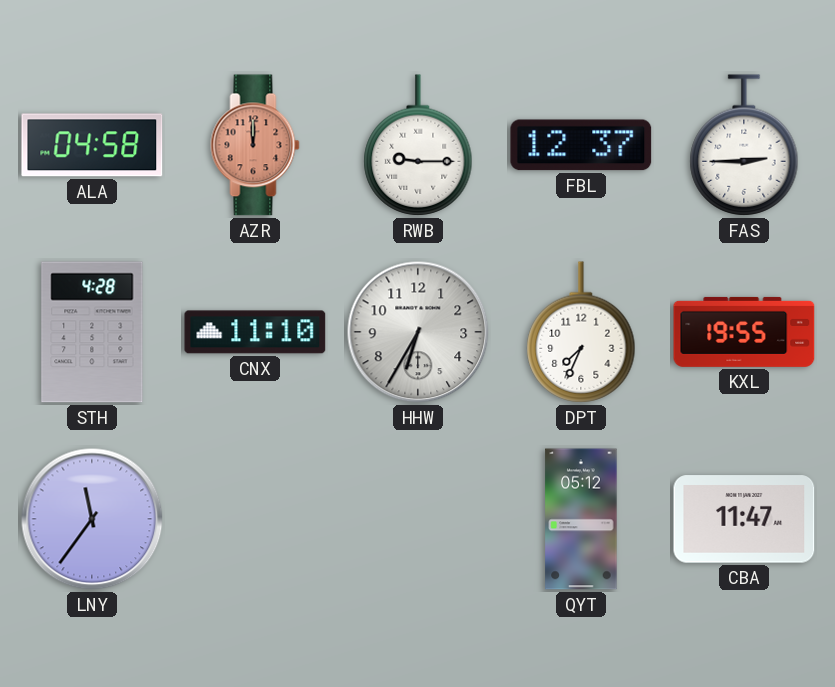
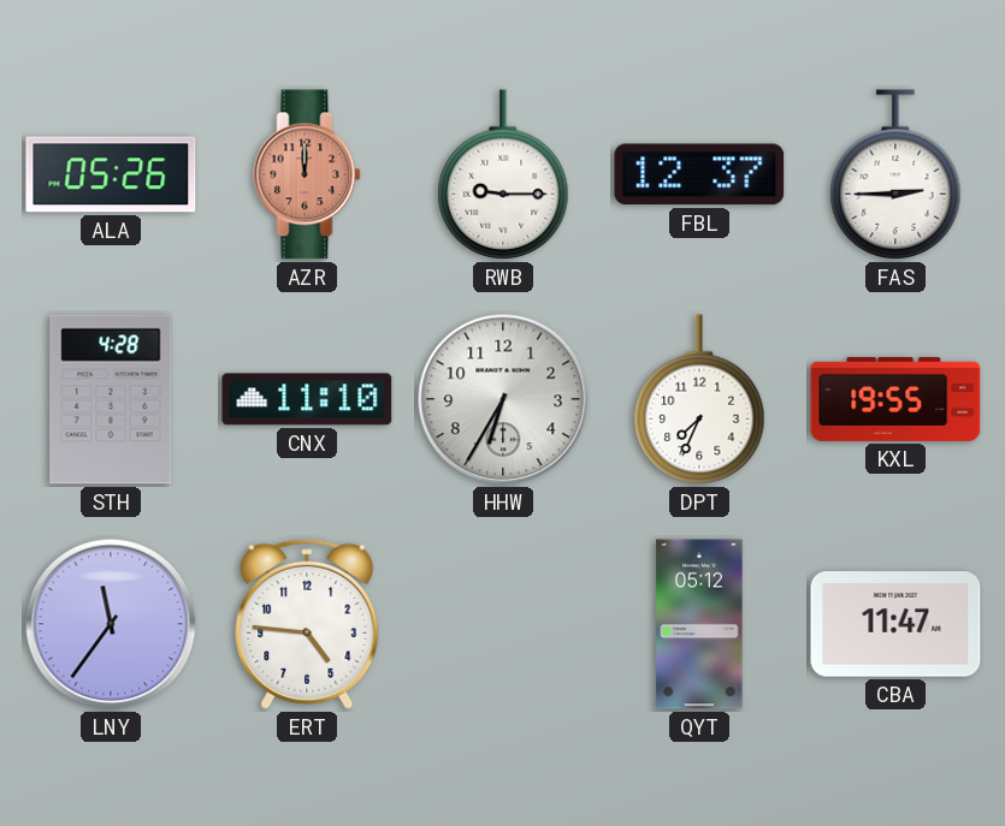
ALA: 04:58 -> 05:26
ERT: none -> 4:46
